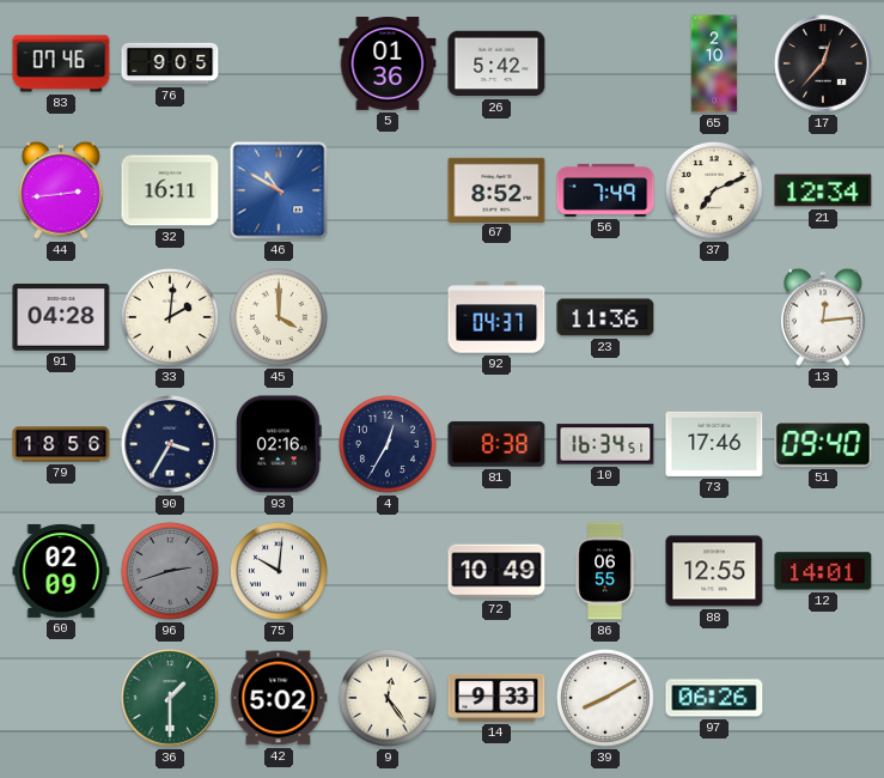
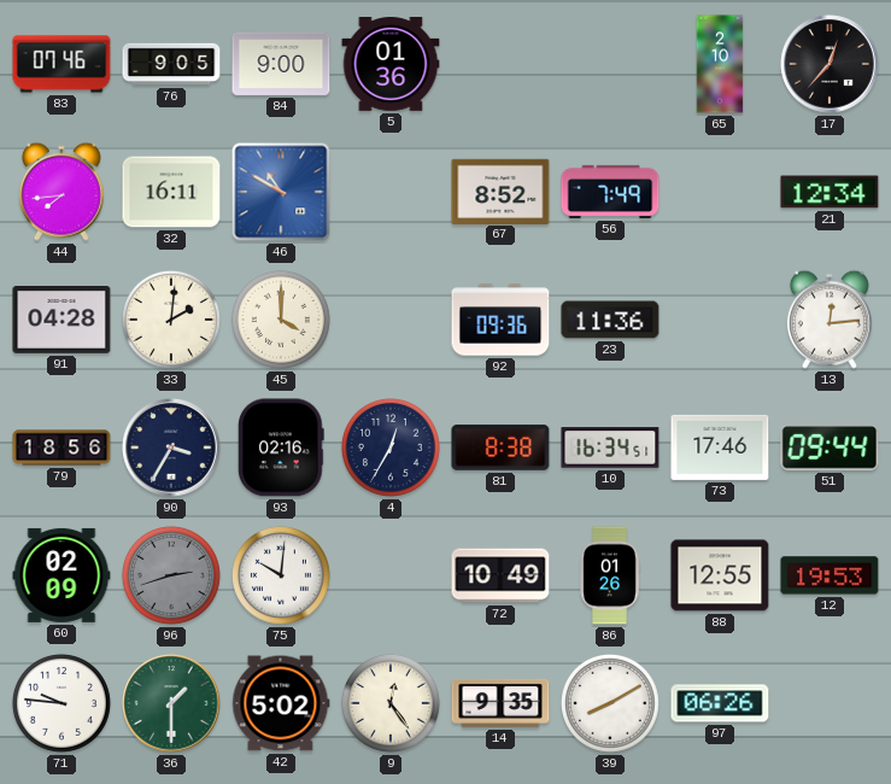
84: none -> 9:00
26: 5:42 -> none
44: 2:44 -> 7:44
37: 7:11 -> none
92: 04:37 -> 09:36
51: 09:40 -> 09:44
86: 06:55 -> 01:26
12: 14:01 -> 19:53
71: none -> 9:46
14: 9:33 -> 9:35
